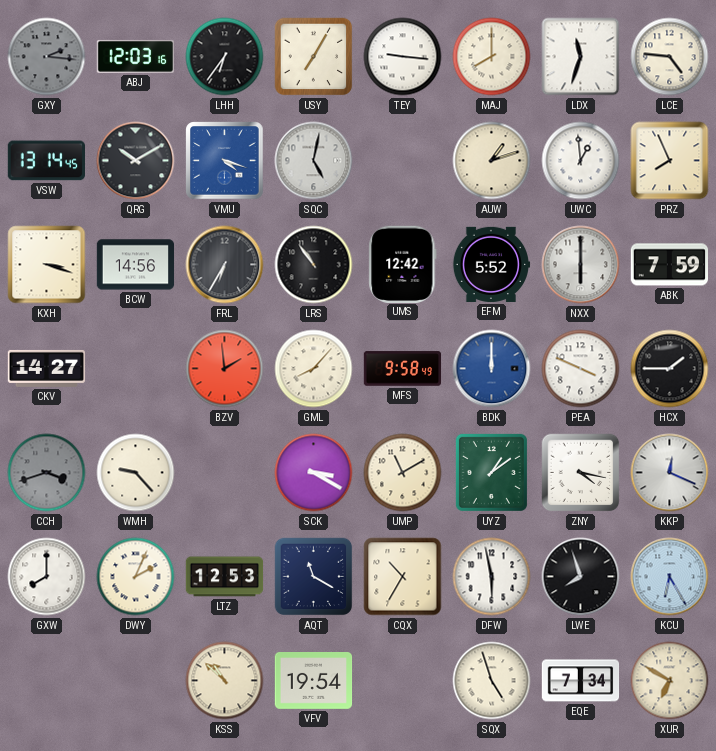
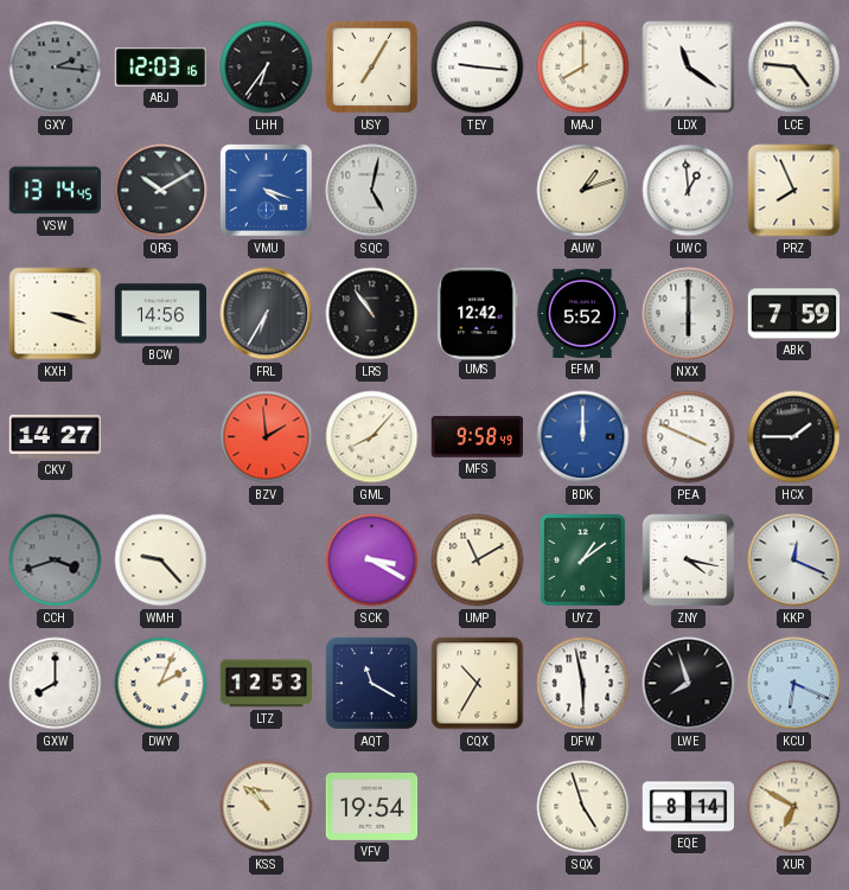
LDX: 11:33 -> 11:21
KCU: 6:25 -> 6:19
EQE: 7:34 -> 8:14
